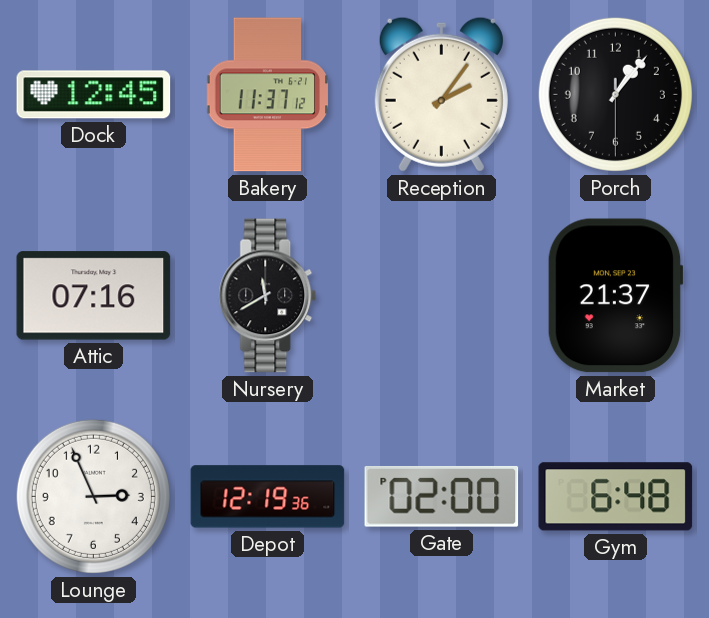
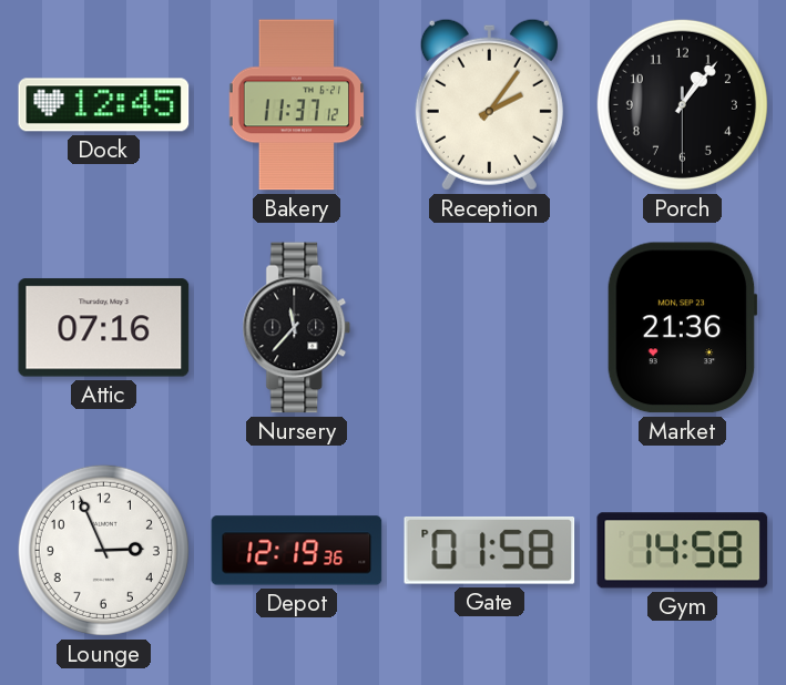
Nursery: 11:40 -> 11:37
Market: 21:37 -> 21:36
Gate: 02:00 -> 01:58
Gym: 6:48 -> 14:58
